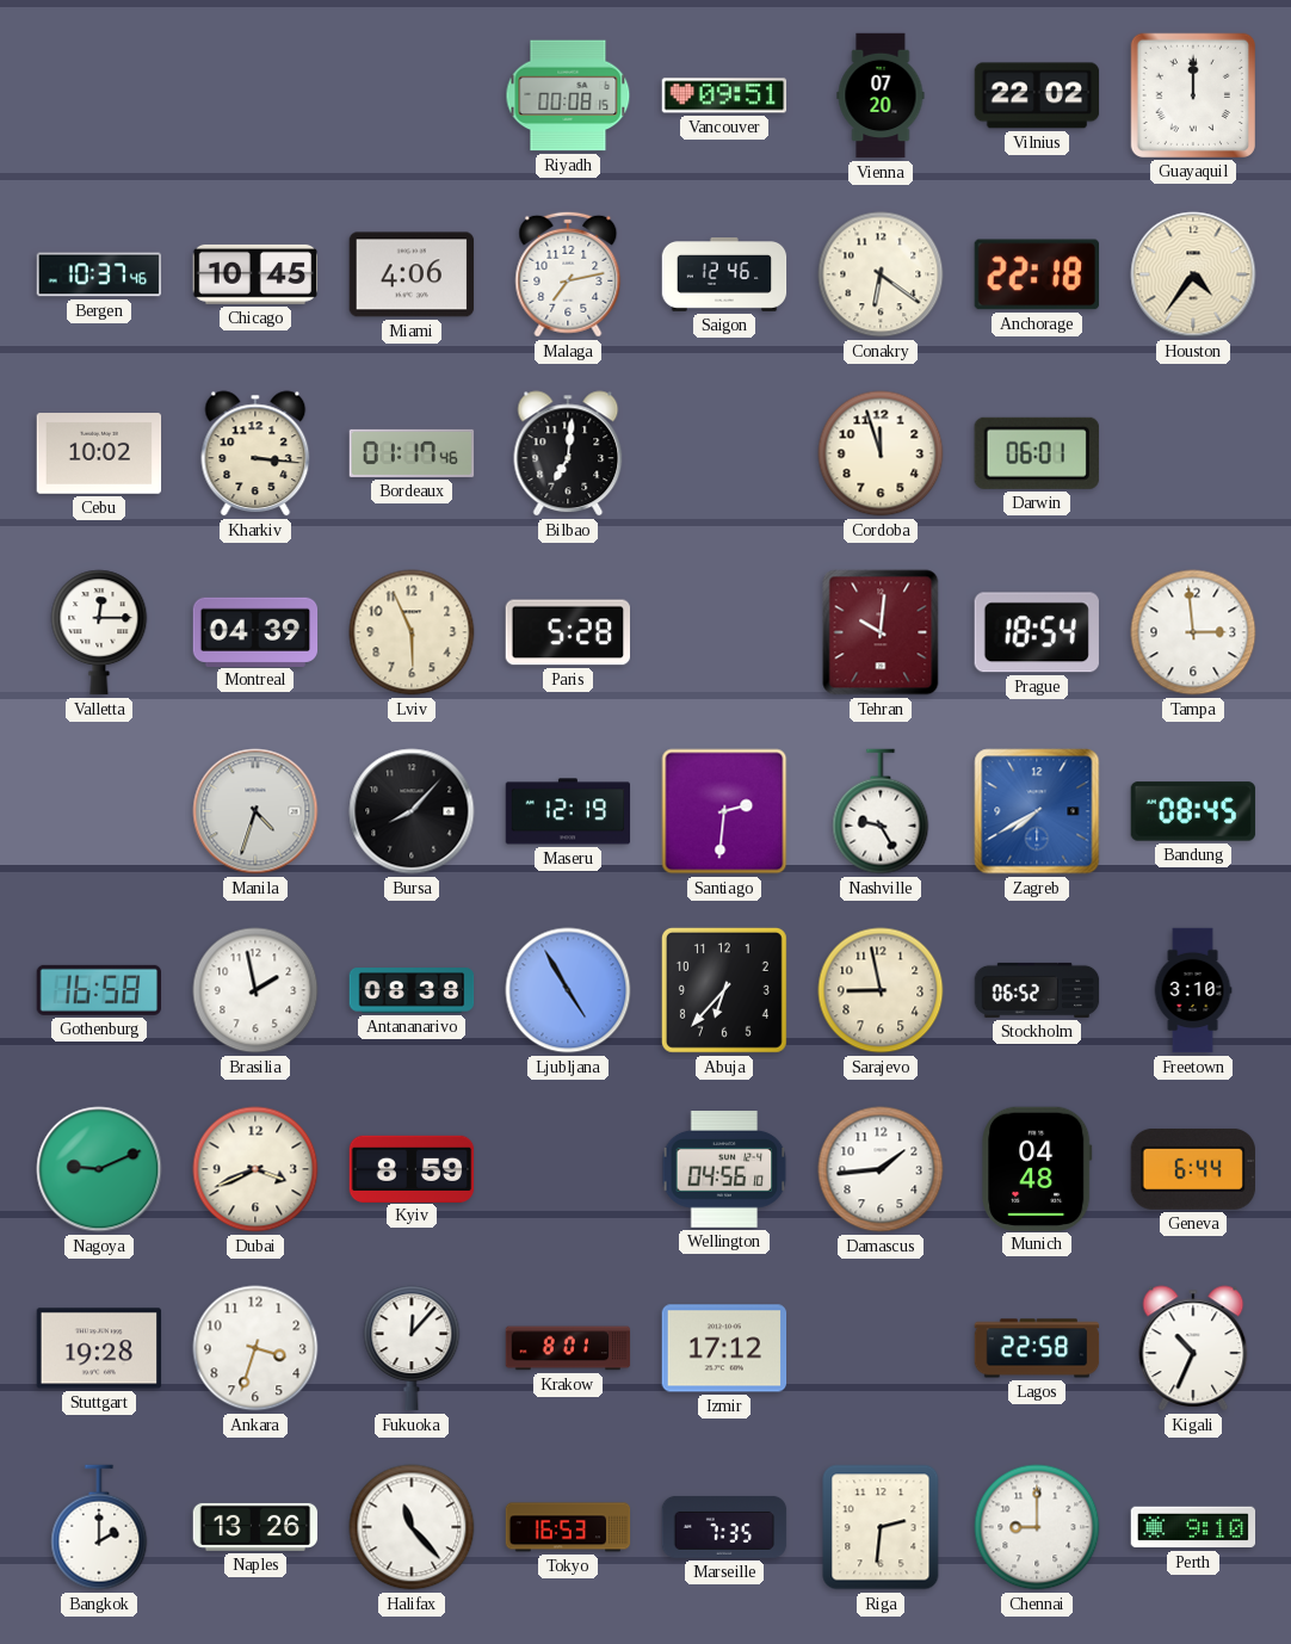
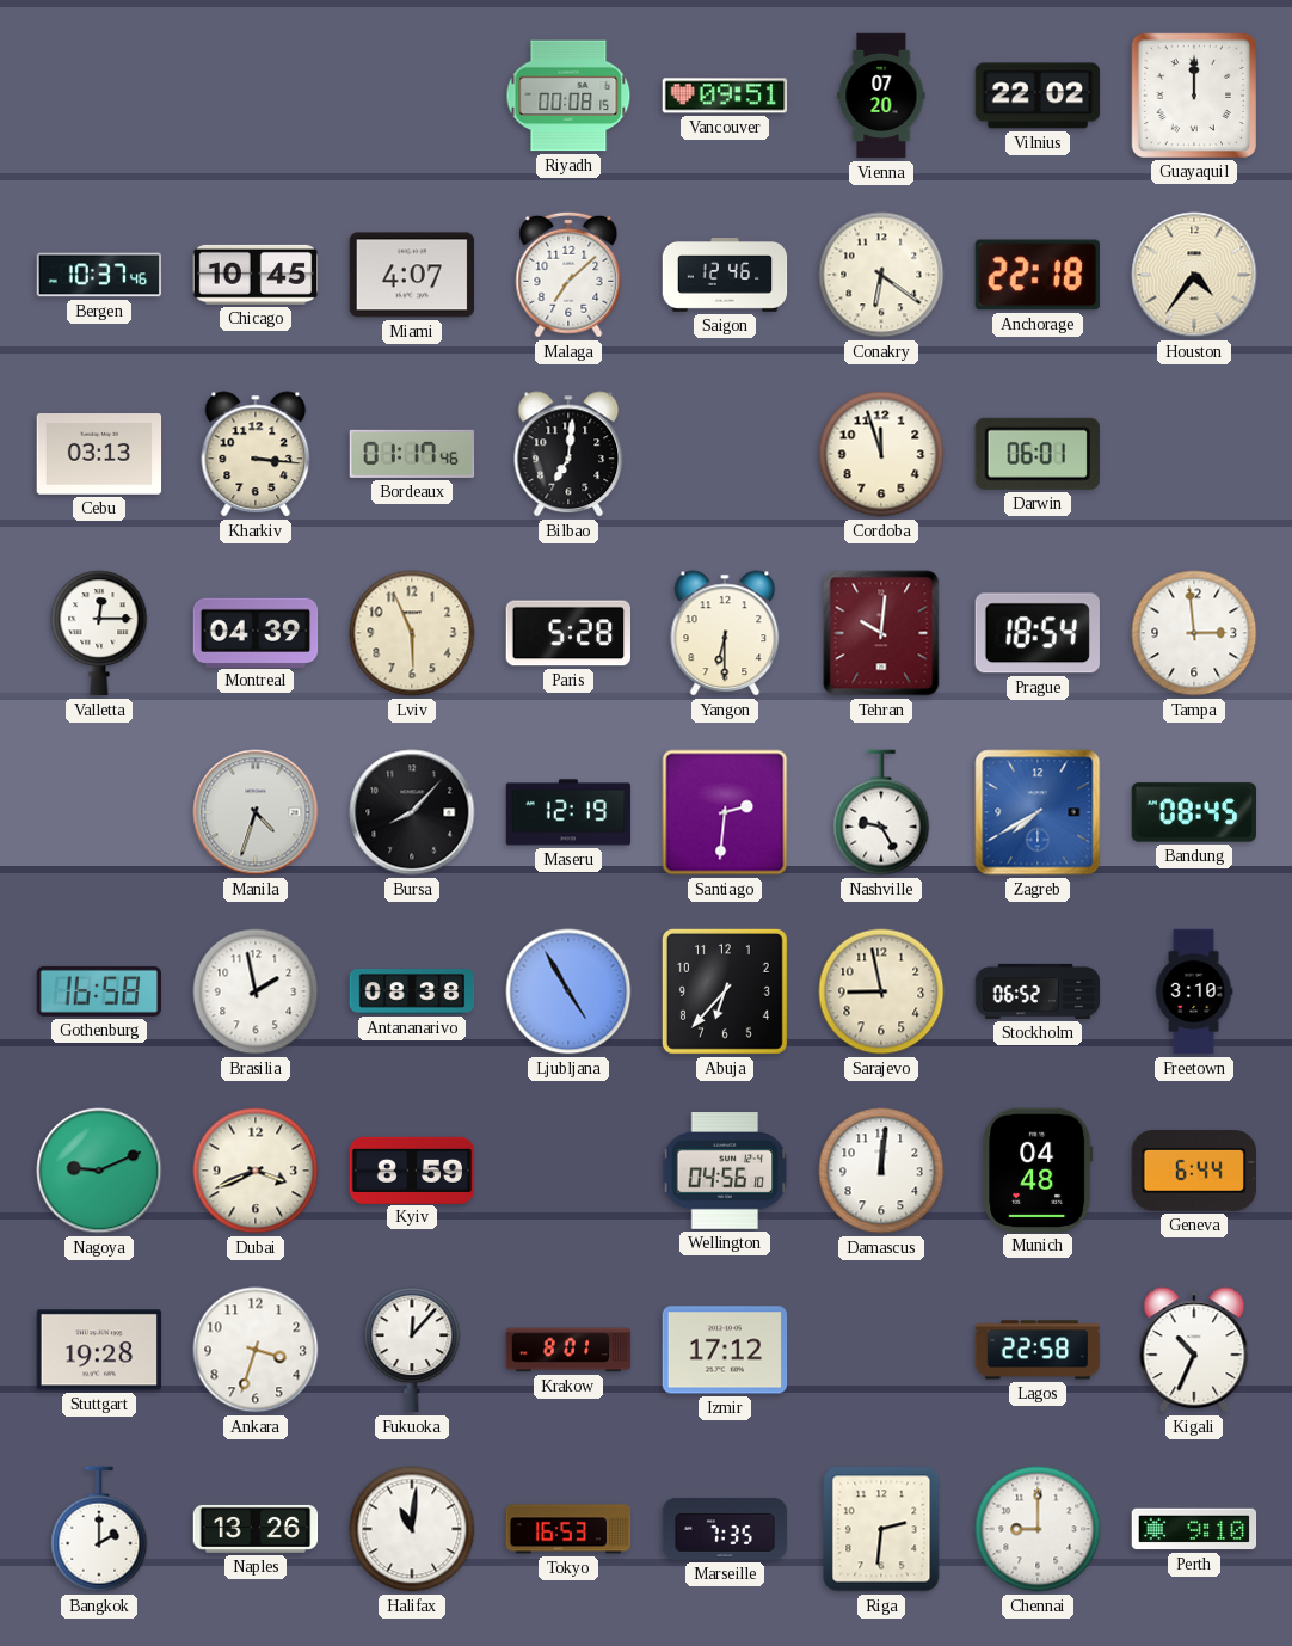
Miami: 4:06 -> 4:07
Malaga: 7:13 -> 7:08
Cebu: 10:02 -> 03:13
Yangon: none -> 6:30
Damascus: 1:44 -> 12:01
Halifax: 11:23 -> 11:01
